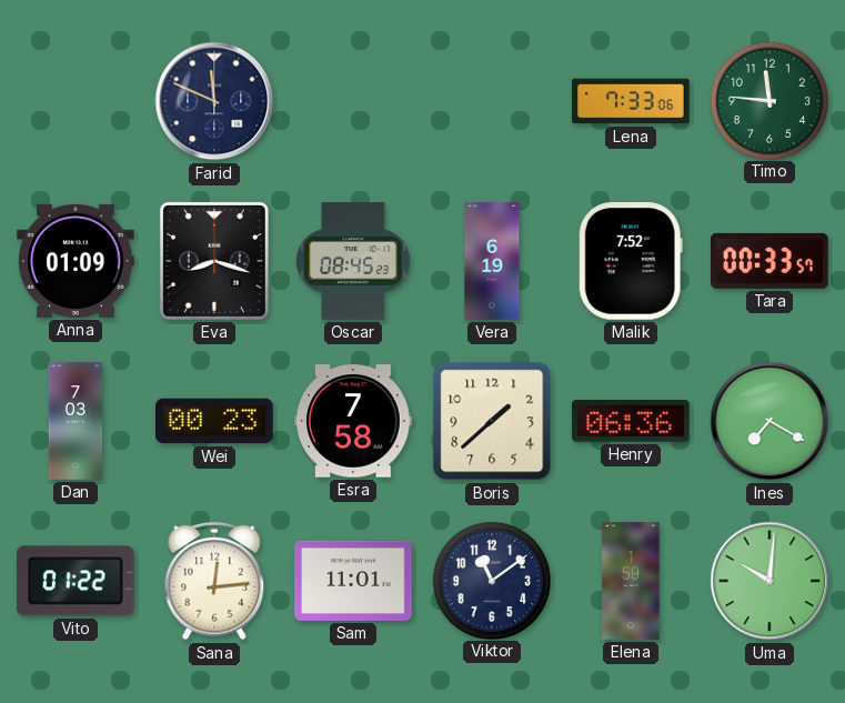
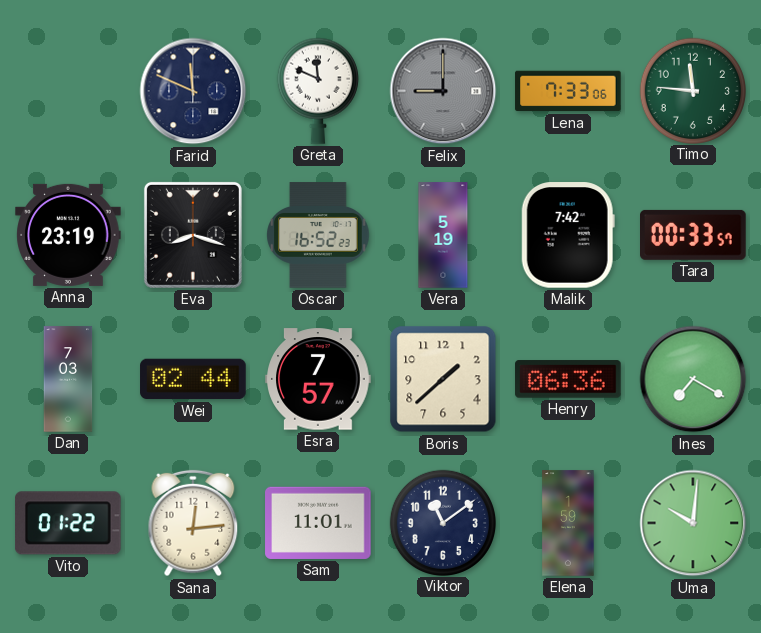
Greta: none -> 11:49
Felix: none -> 9:00
Anna: 01:09 -> 23:19
Oscar: 08:45 -> 16:52
Vera: 6:19 -> 5:19
Malik: 7:52 -> 7:42
Wei: 00:23 -> 02:44
Esra: 7:58 -> 7:57
